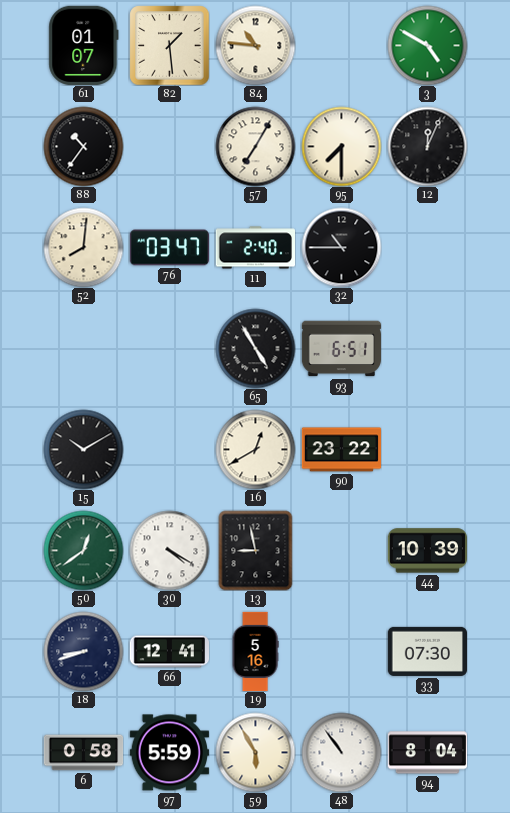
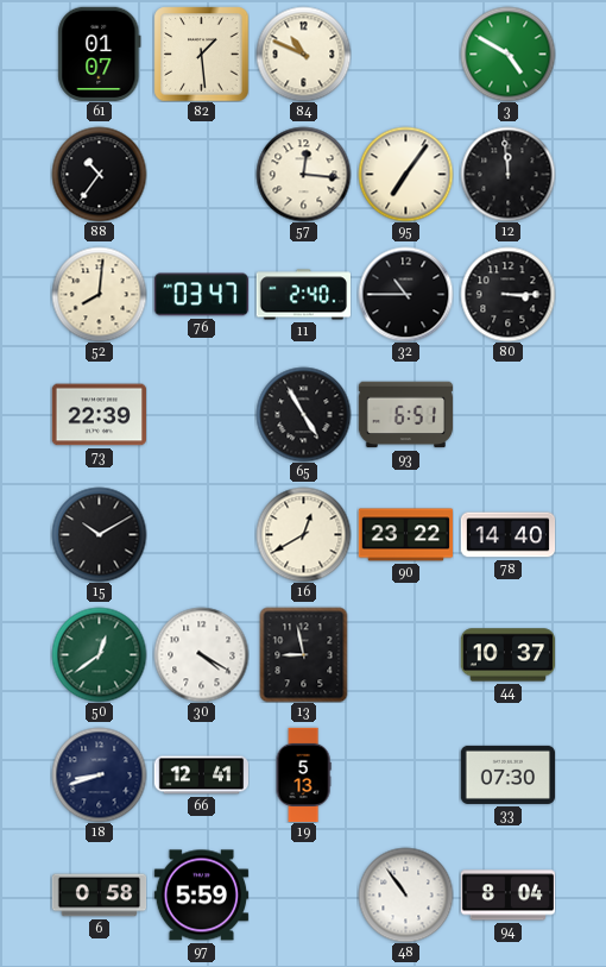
84: 10:46 -> 10:49
57: 7:05 -> 12:16
95: 7:30 -> 7:06
12: 12:04 -> 11:59
80: none -> 3:15
73: none -> 22:39
78: none -> 14:40
44: 10:39 -> 10:37
19: 5:16 -> 5:13
59: 5:55 -> none
